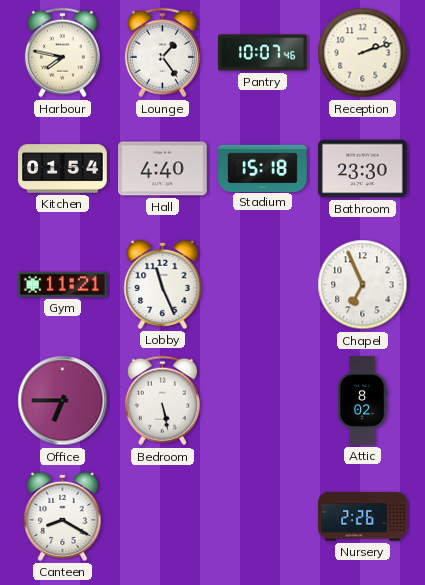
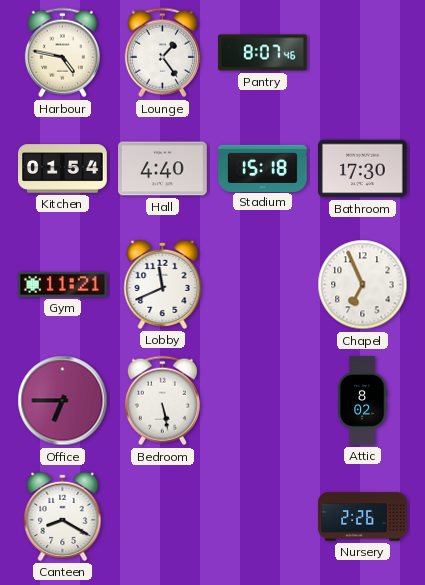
Harbour: 7:47 -> 4:47
Pantry: 10:07 -> 8:07
Reception: 2:12 -> none
Bathroom: 23:30 -> 17:30
Lobby: 11:26 -> 11:41
